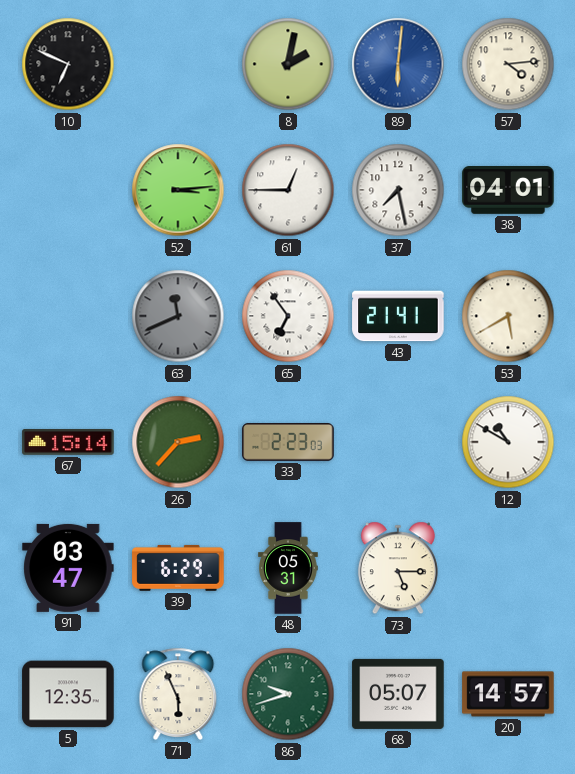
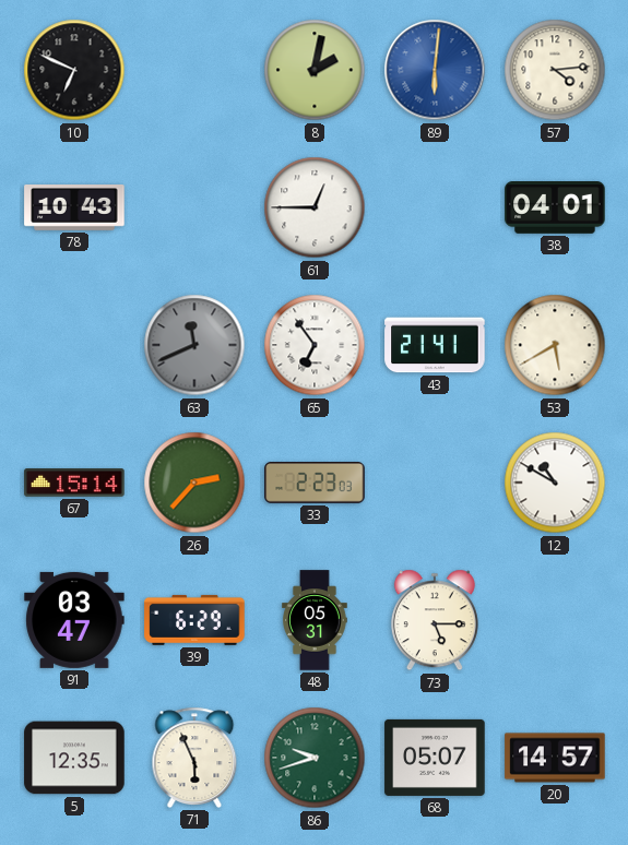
78: none -> 10:43
52: 3:14 -> none
37: 7:28 -> none
